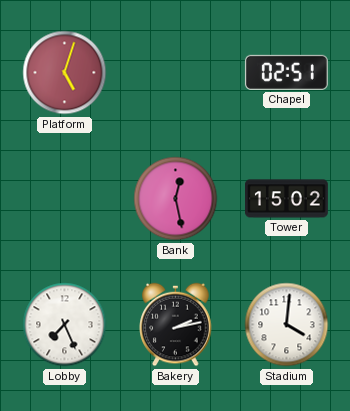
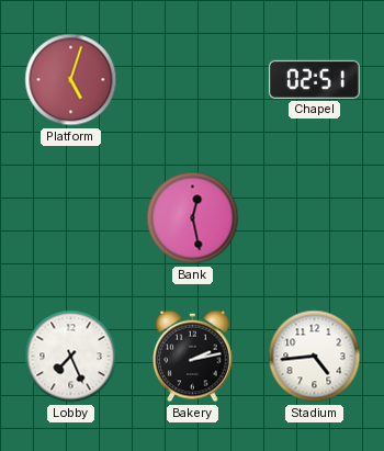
Tower: 15:02 -> none
Stadium: 4:01 -> 4:44
